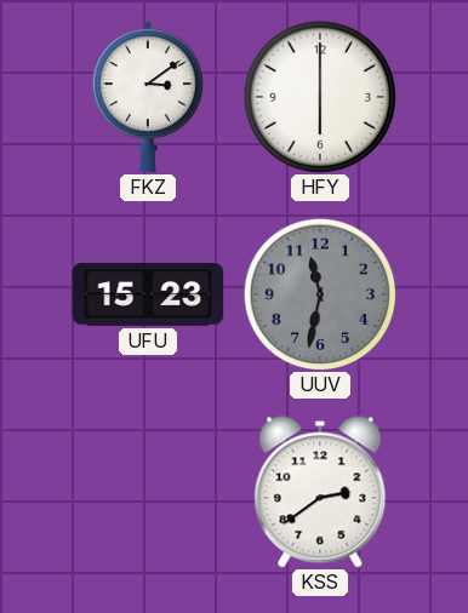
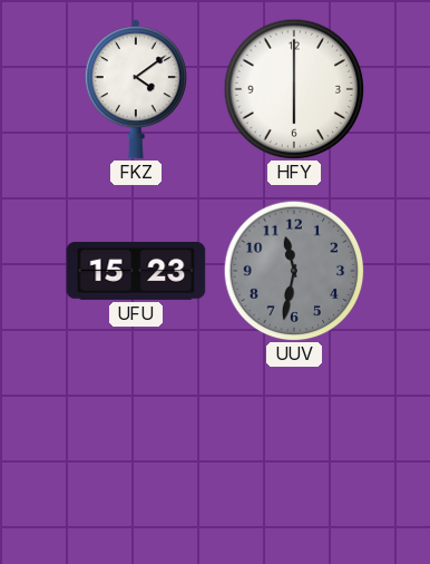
FKZ: 3:09 -> 4:09
KSS: 2:39 -> none
